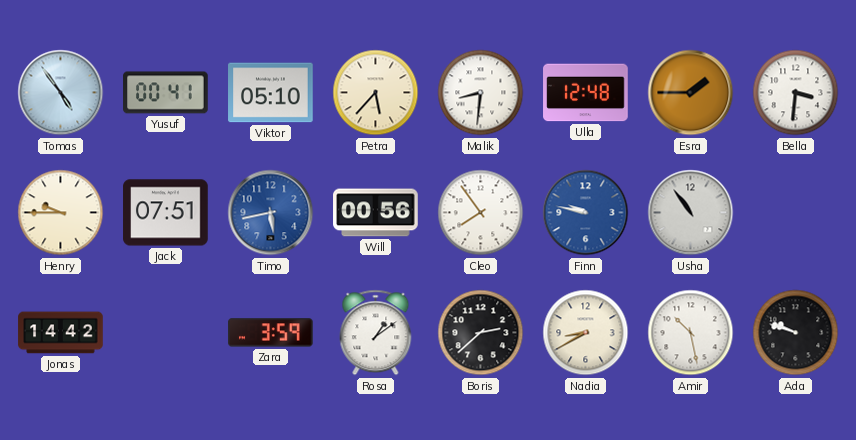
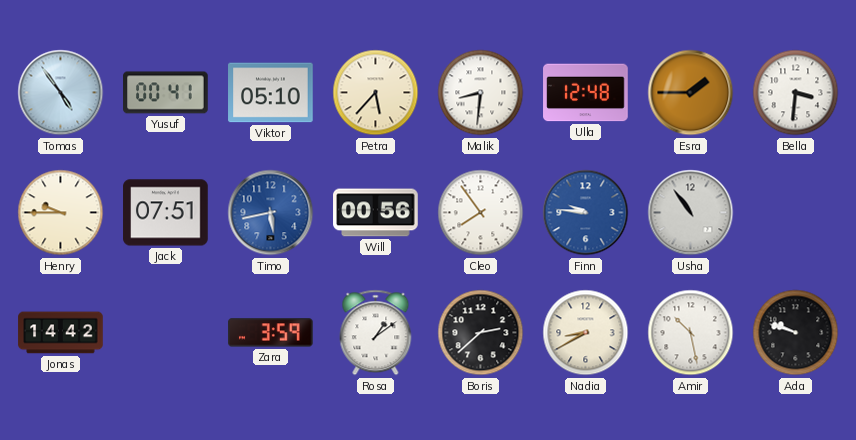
Finn: 9:47 -> 9:46
